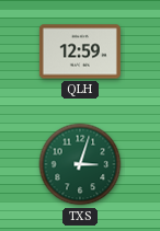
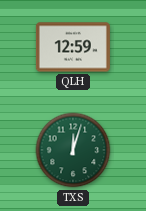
TXS: 3:03 -> 12:03
